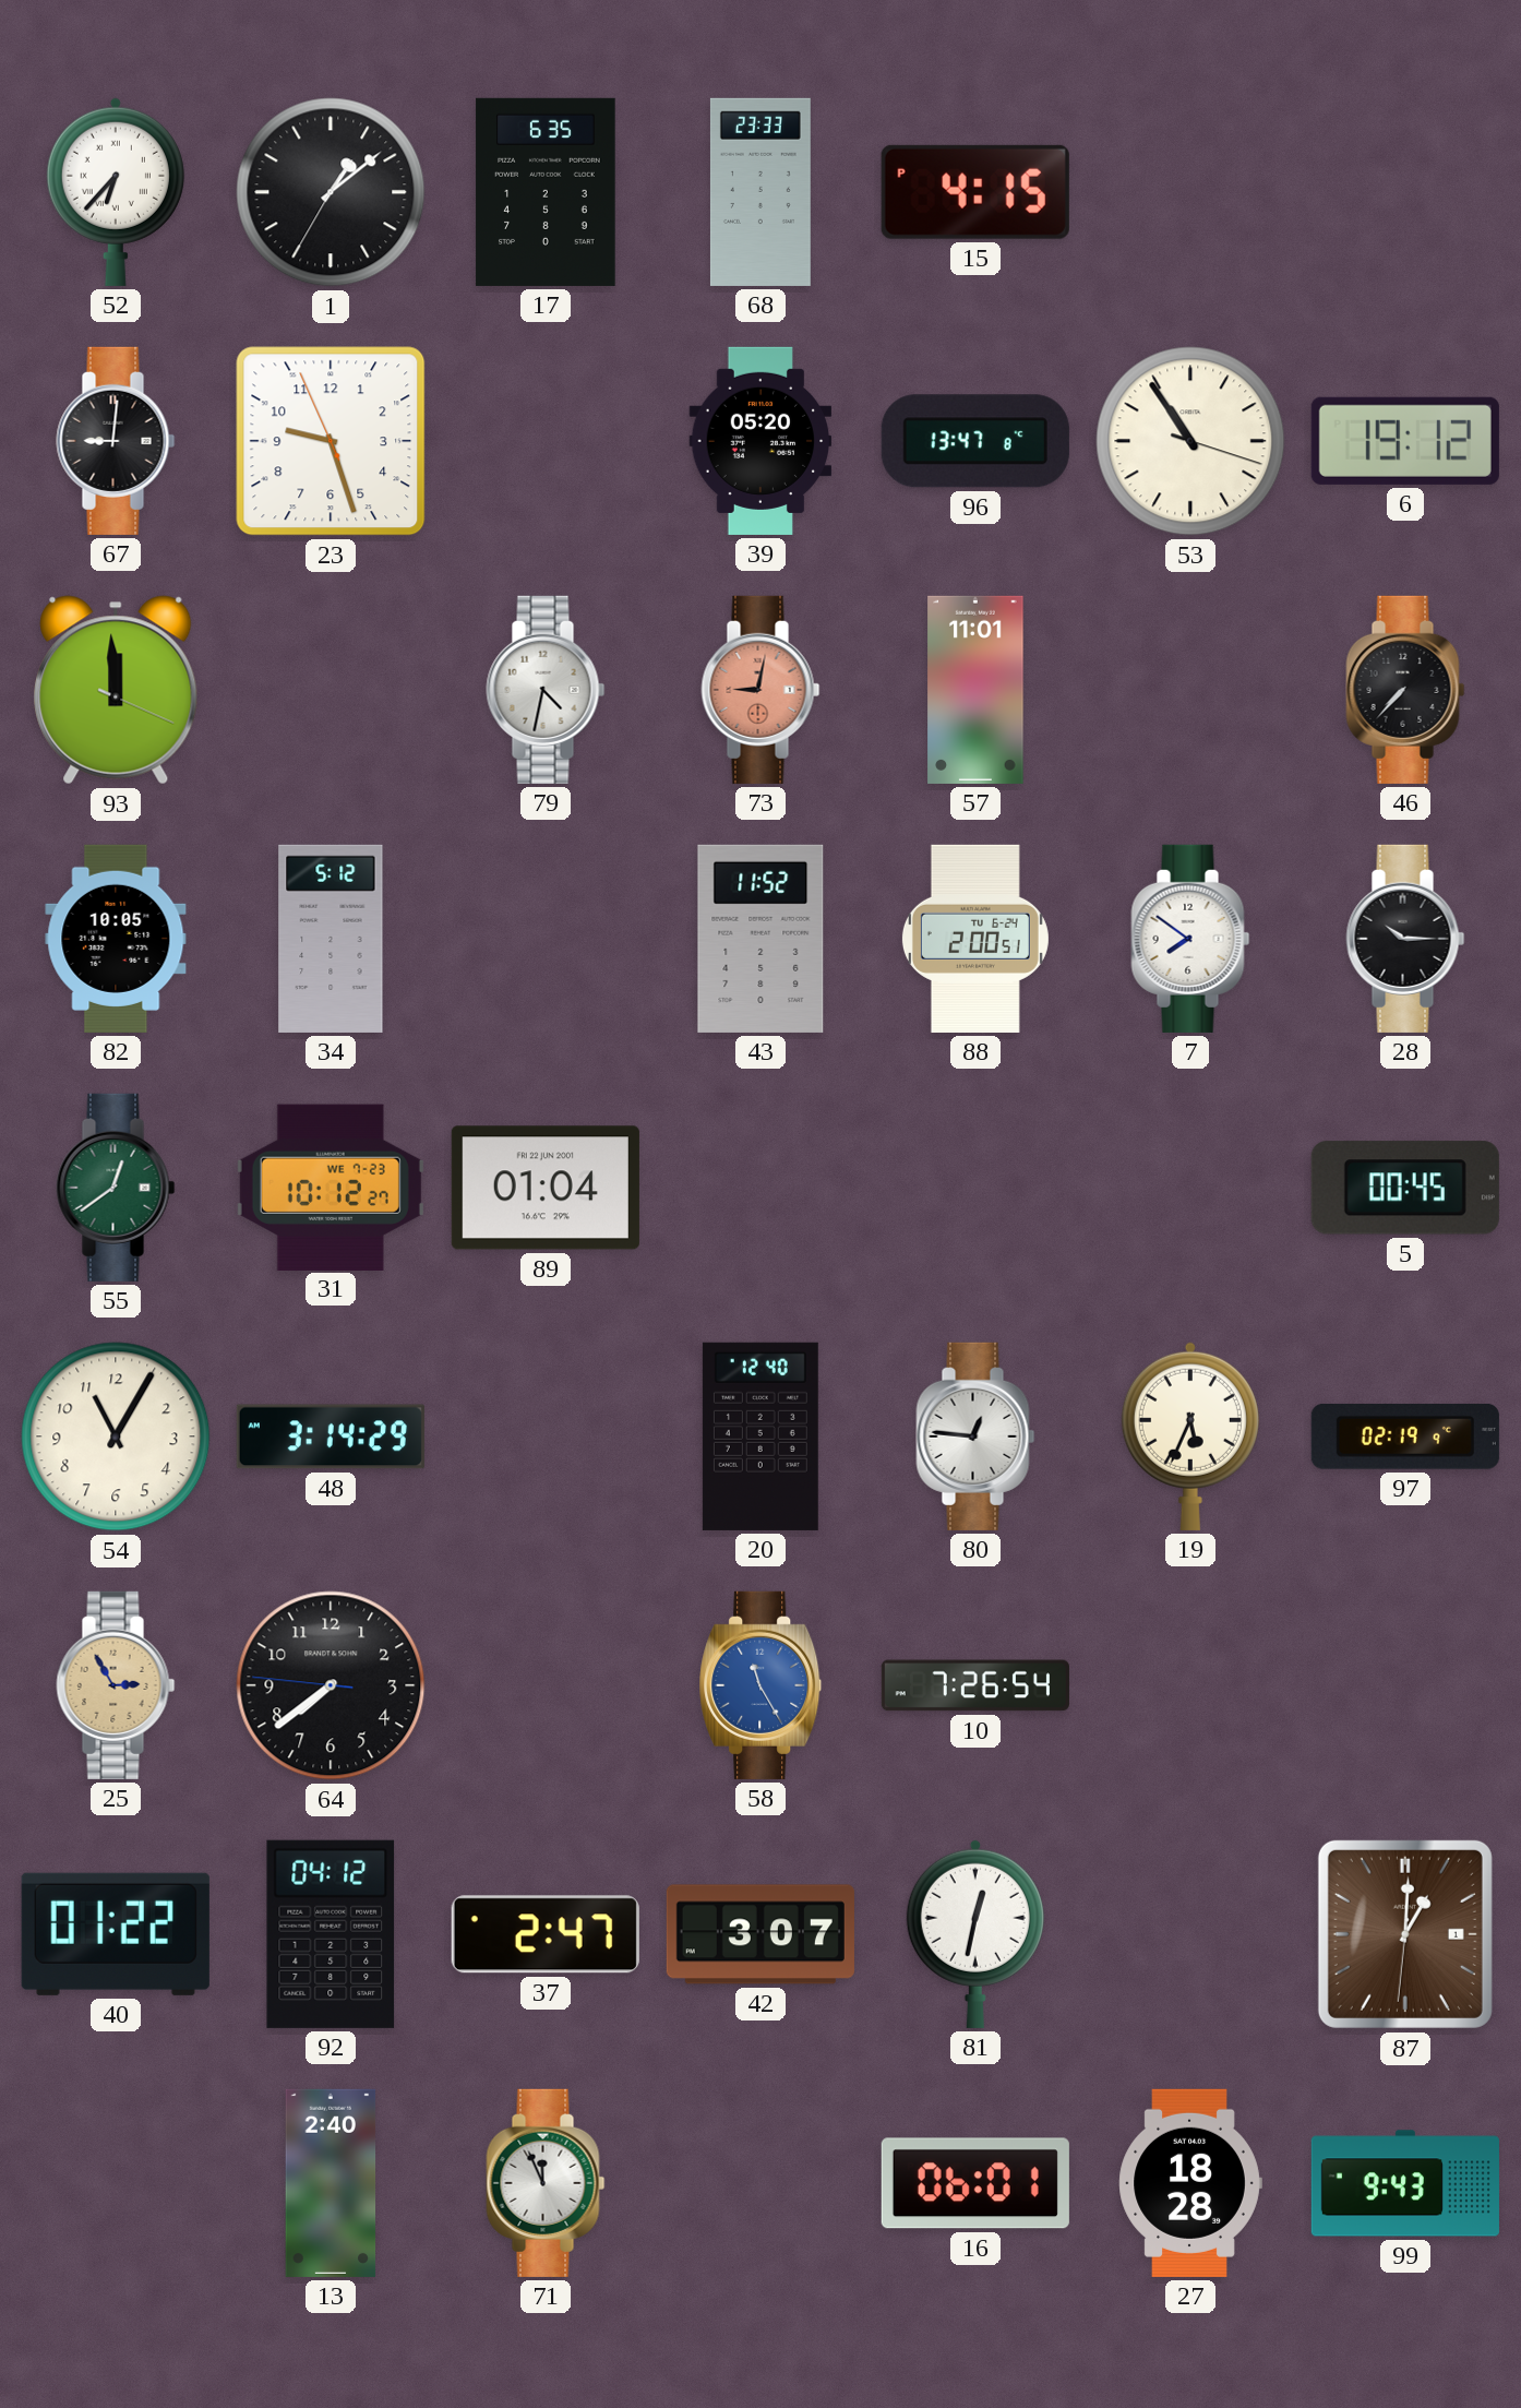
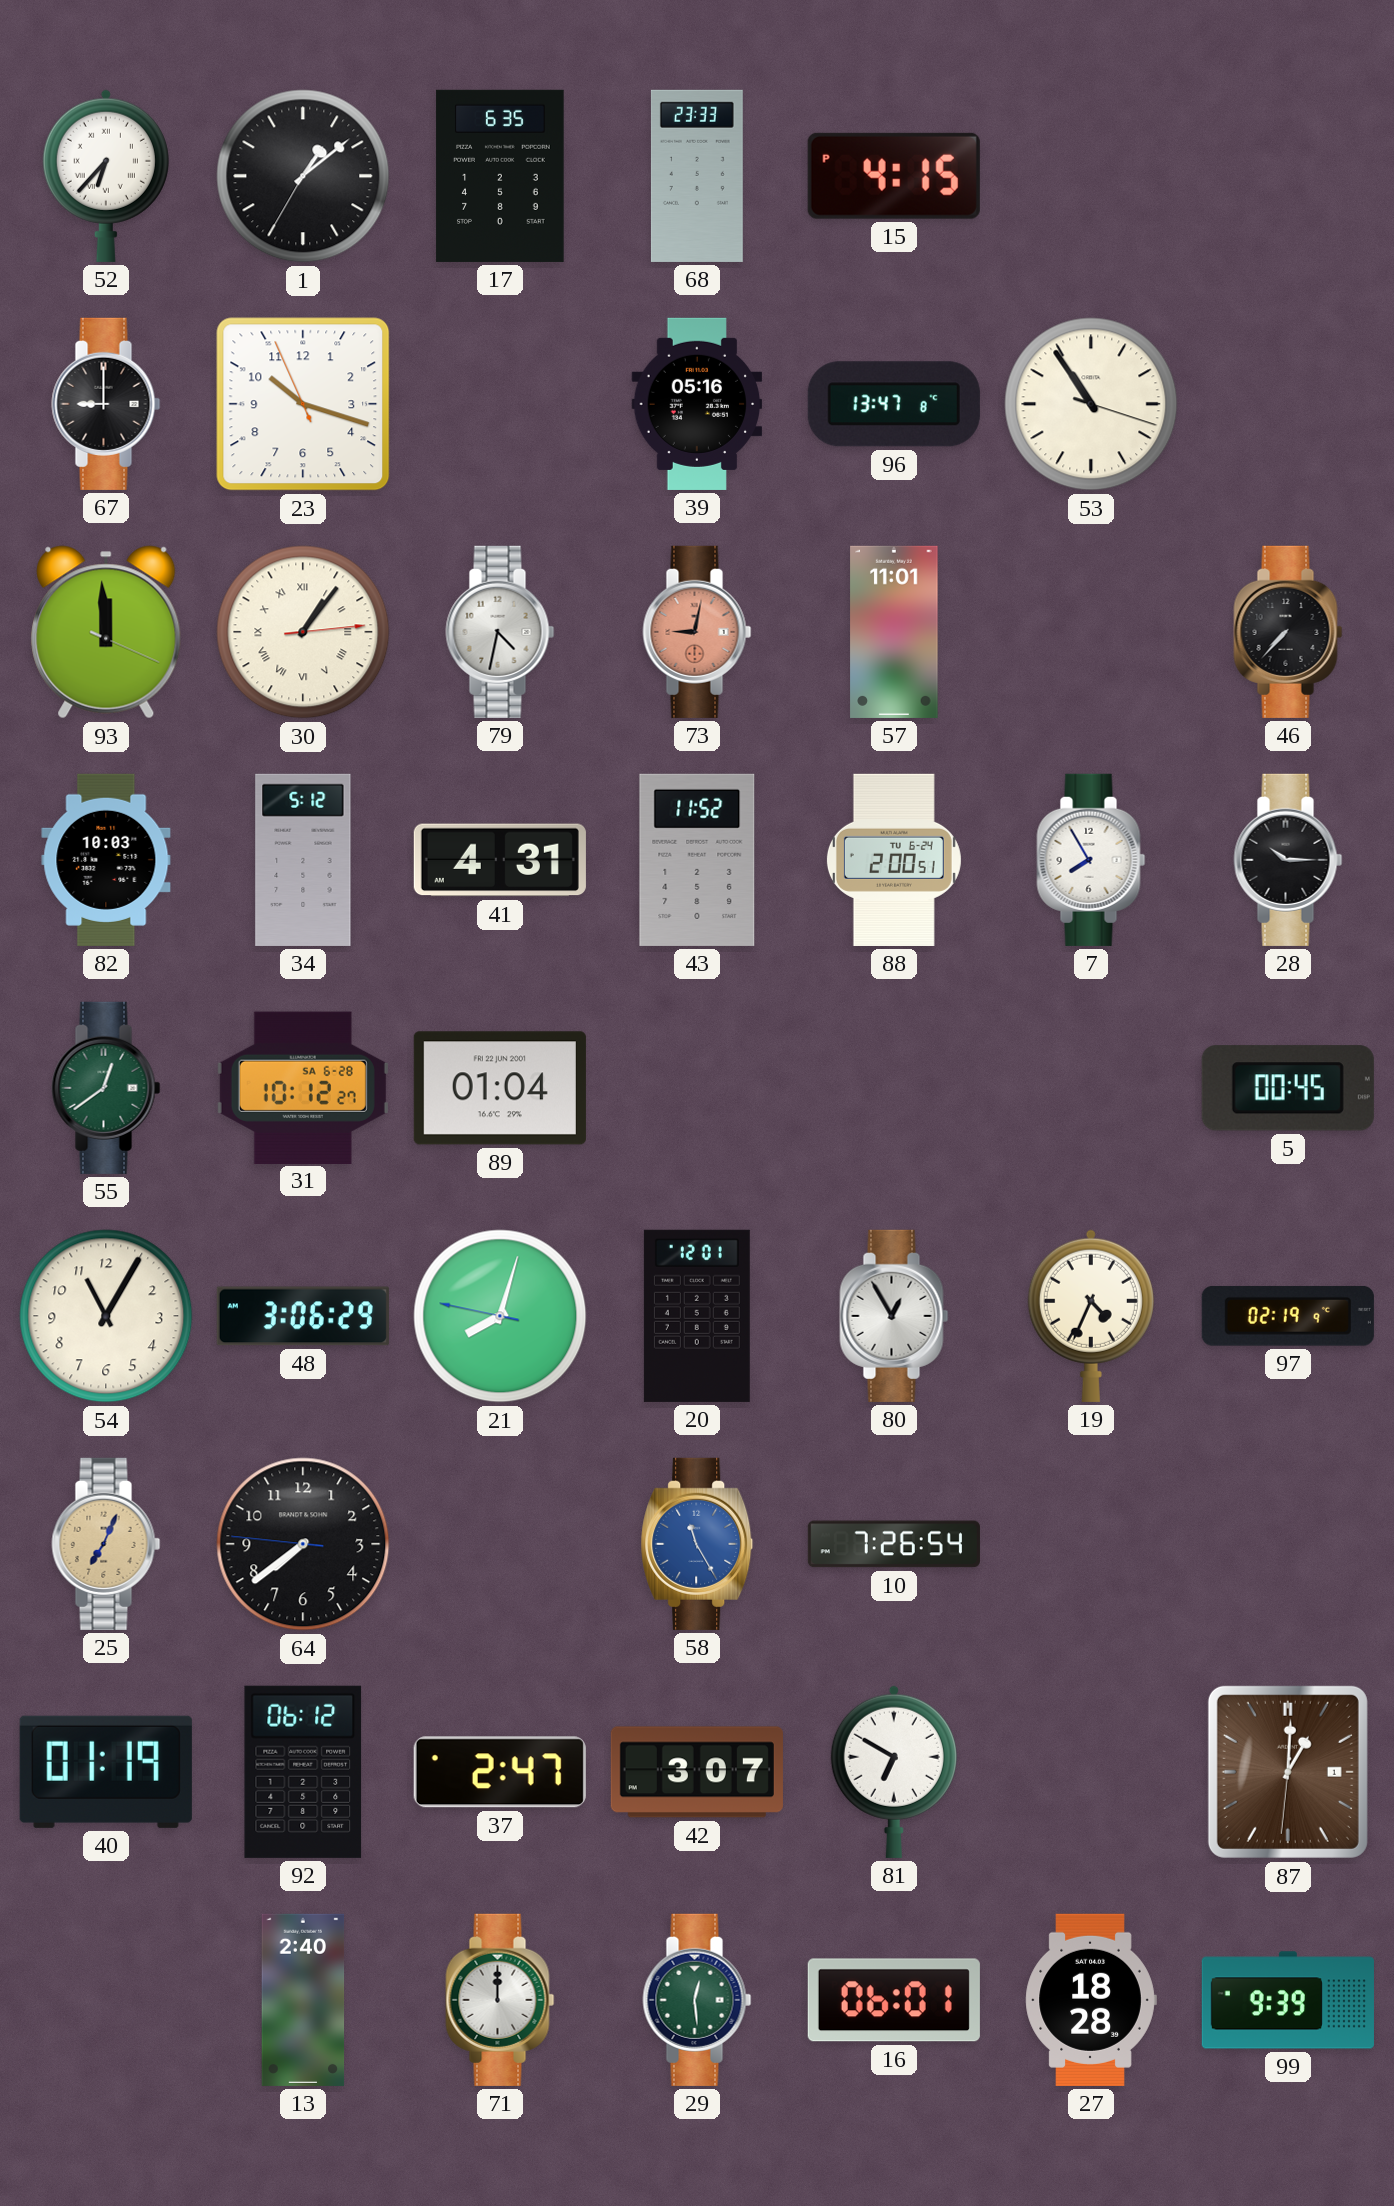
67: 9:01 -> 9:00
23: 9:26 -> 10:17
39: 05:20 -> 05:16
6: 19:12 -> none
30: none -> 1:06
82: 10:05 -> 10:03
41: none -> 4:31
7: 7:51 -> 7:55
31 date: WE 7-23 -> SA 6-28
48: 3:14 -> 3:06
21: none -> 8:02
20: 12:40 -> 12:01
80: 12:46 -> 12:55
19: 5:34 -> 4:34
25: 2:55 -> 7:04
40: 01:22 -> 01:19
92: 04:12 -> 06:12
81: 12:32 -> 6:50
71: 11:56 -> 12:00
29: none -> 12:29
99: 9:43 -> 9:39
